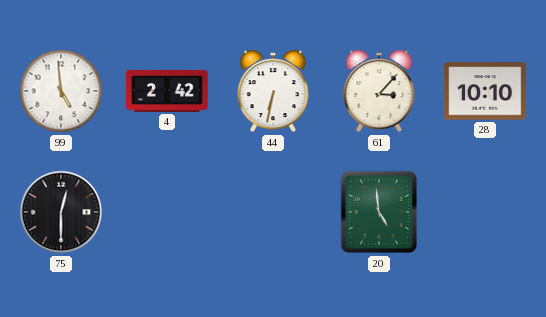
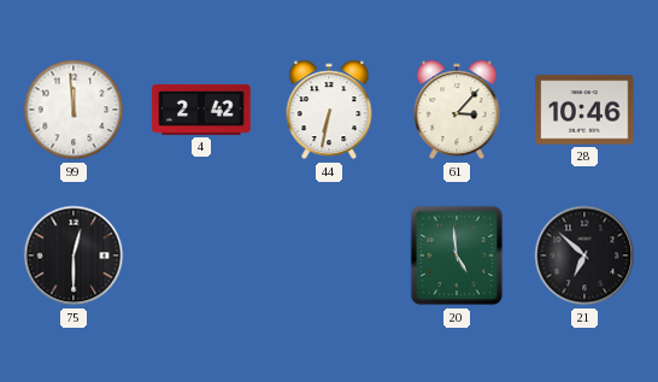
99: 4:59 -> 11:59
28: 10:10 -> 10:46
21: none -> 6:52
